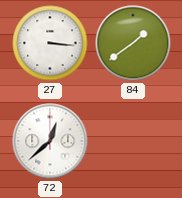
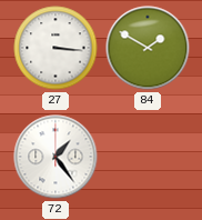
84: 1:39 -> 1:50
72: 12:38 -> 1:24
